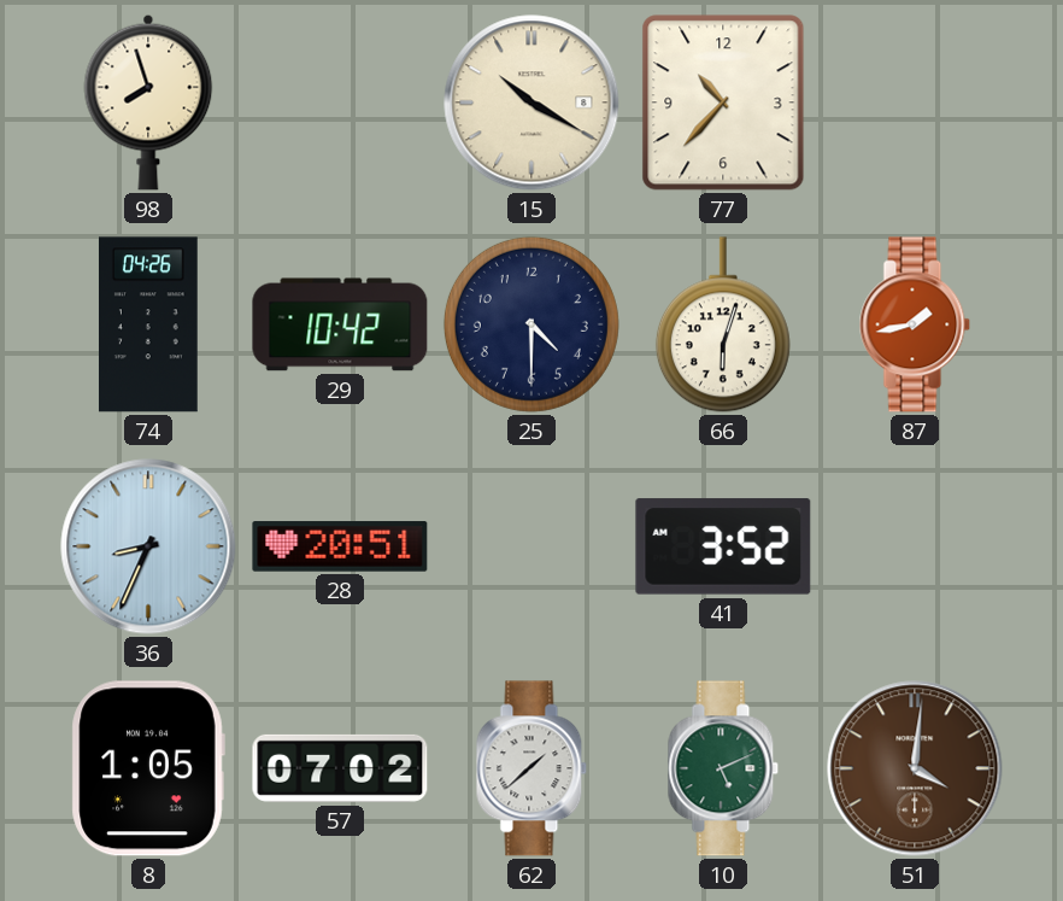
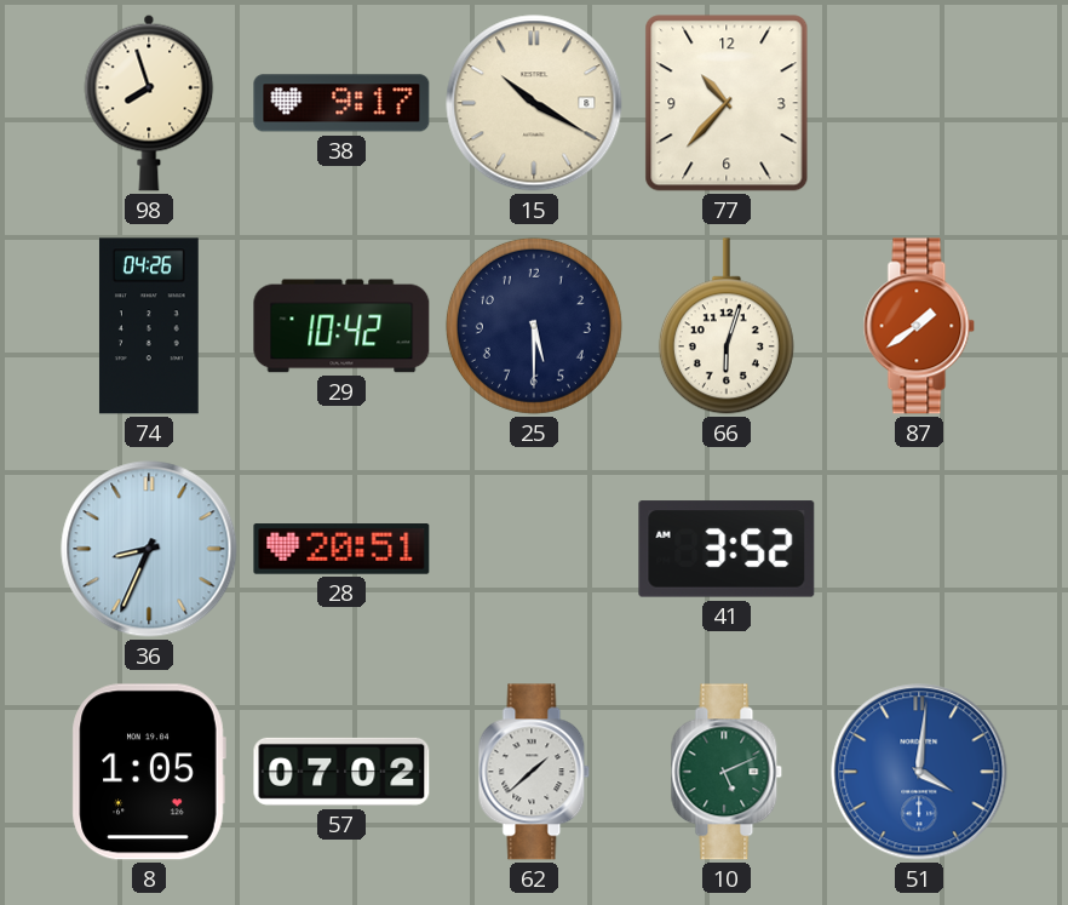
38: none -> 9:17
25: 4:30 -> 5:30
87: 1:43 -> 1:39
51 dial: brown -> blue
